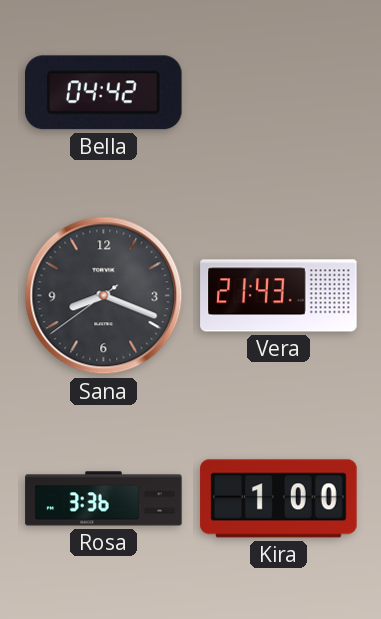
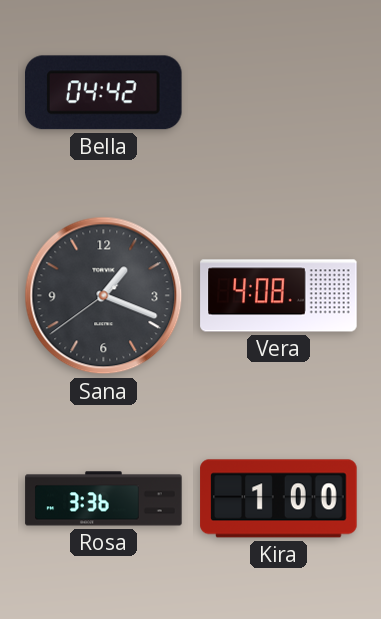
Sana: 8:18 -> 1:18
Vera: 21:43 -> 4:08
